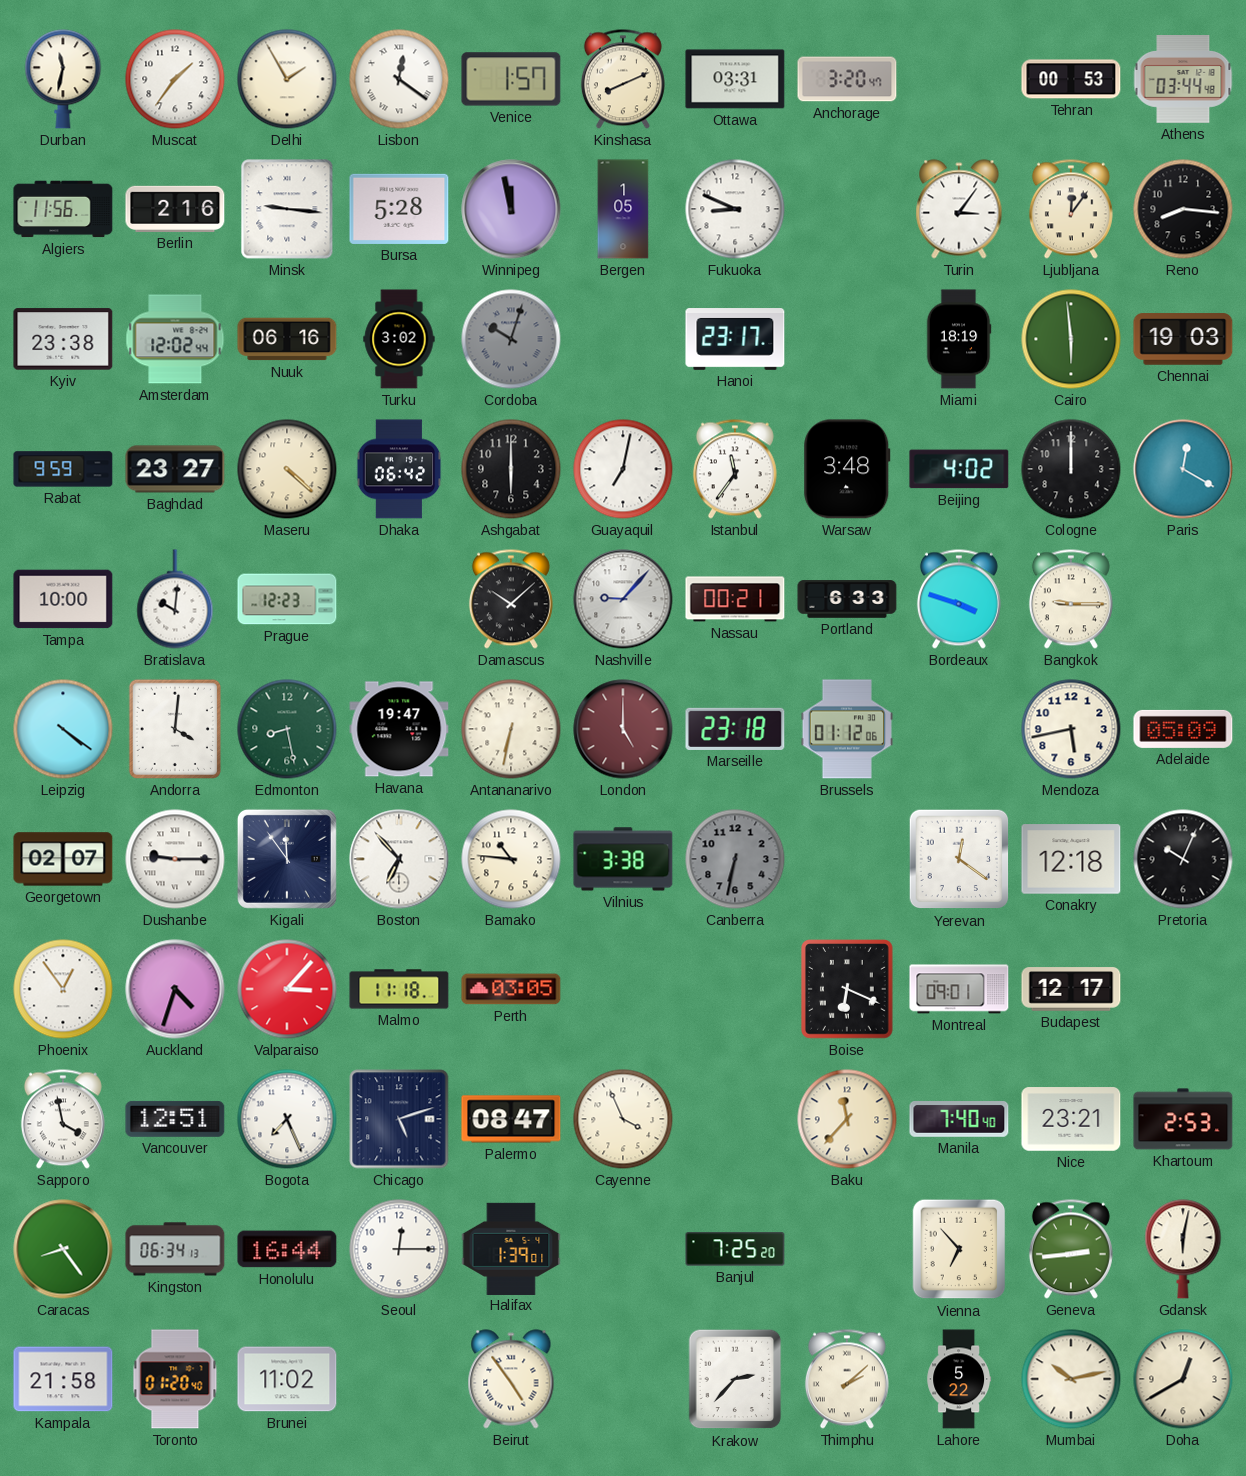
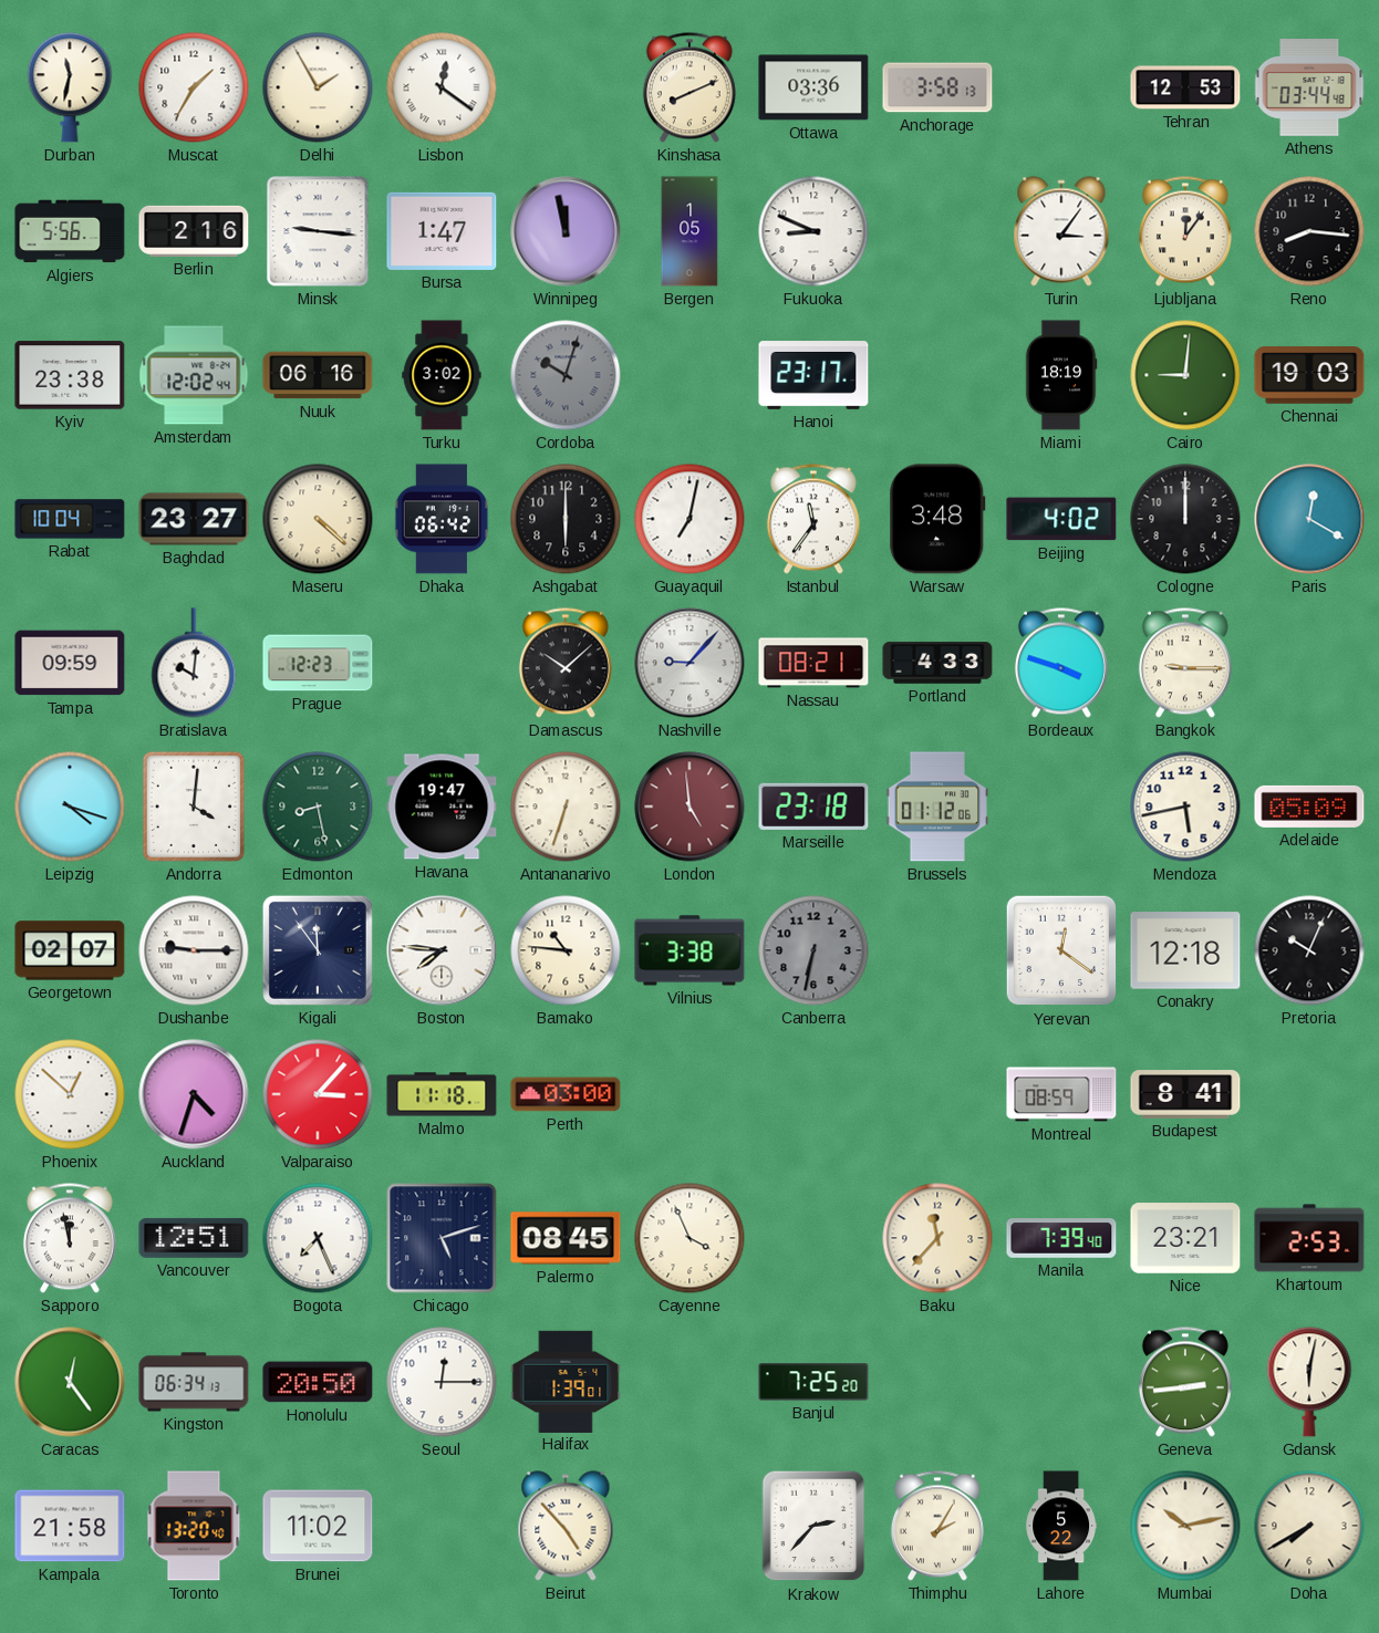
Muscat: 1:36 -> 1:35
Venice: 1:57 -> none
Ottawa: 03:31 -> 03:36
Anchorage: 3:20 -> 3:58
Tehran: 00:53 -> 12:53
Algiers: 11:56 -> 5:56
Bursa: 5:28 -> 1:47
Cairo: 5:59 -> 9:01
Rabat: 9:59 -> 10:04
Tampa: 10:00 -> 09:59
Nassau: 00:21 -> 08:21
Portland: 6:33 -> 4:33
Leipzig: 4:21 -> 4:18
Antananarivo: 6:32 -> 6:33
London: 5:00 -> 4:59
Boston: 6:53 -> 7:46
Phoenix: 12:54 -> 12:52
Perth: 03:05 -> 03:00
Boise: 6:19 -> none
Montreal: 09:01 -> 08:59
Budapest: 12:17 -> 8:41
Sapporo: 3:58 -> 11:58
Palermo: 08:47 -> 08:45
Manila: 7:40 -> 7:39
Caracas: 8:24 -> 12:24
Honolulu: 16:44 -> 20:50
Vienna: 6:53 -> none
Toronto: 01:20 -> 13:20
Beirut: 4:54 -> 4:53
Thimphu: 2:08 -> 2:05
Doha: 12:40 -> 7:40
